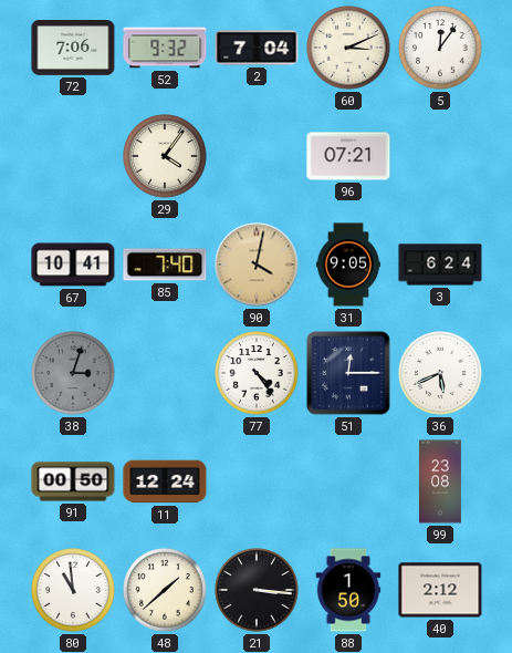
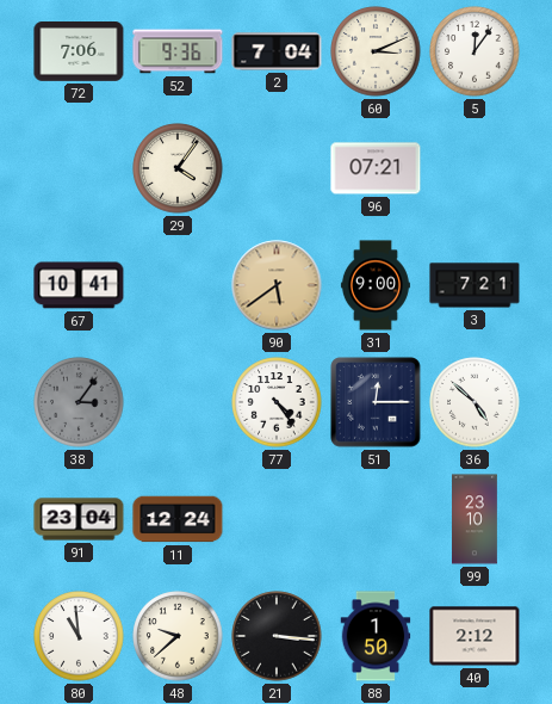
52: 9:32 -> 9:36
85: 7:40 -> none
90: 4:02 -> 5:39
31: 9:05 -> 9:00
3: 6:24 -> 7:21
38: 3:03 -> 3:06
36: 5:41 -> 4:52
91: 00:50 -> 23:04
99: 23:08 -> 23:10
48: 1:38 -> 9:38
